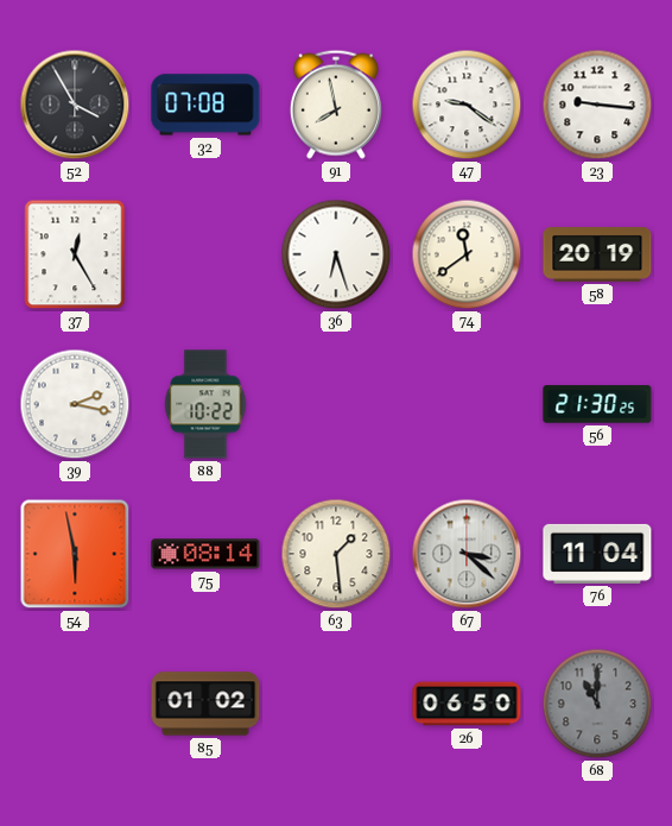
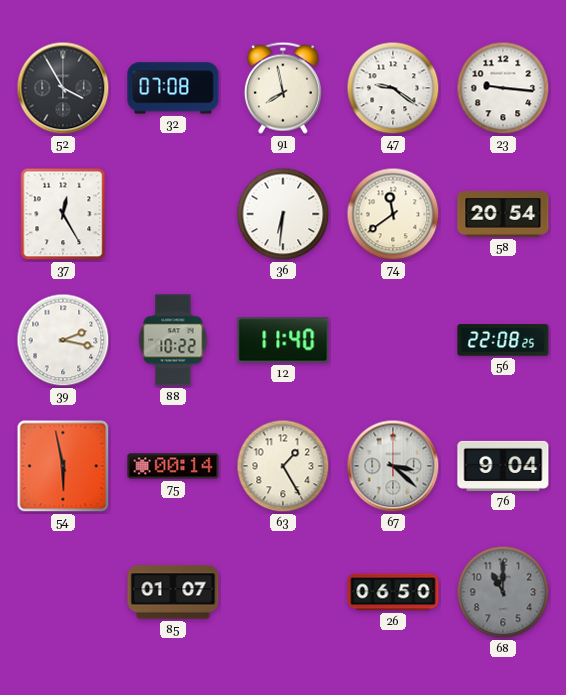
36: 6:27 -> 6:31
58: 20:19 -> 20:54
12: none -> 11:40
56: 21:30 -> 22:08
75: 08:14 -> 00:14
63: 1:29 -> 1:25
76: 11:04 -> 9:04
85: 01:02 -> 01:07
